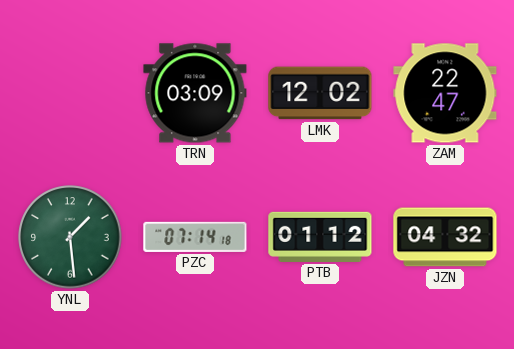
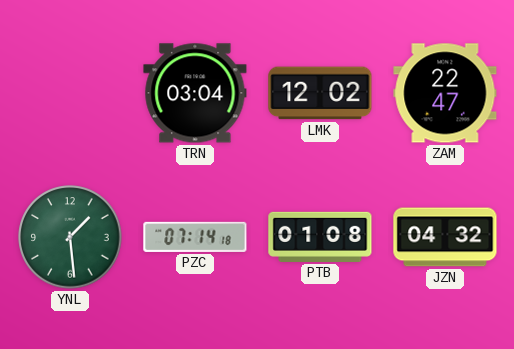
TRN: 03:09 -> 03:04
PTB: 01:12 -> 01:08
